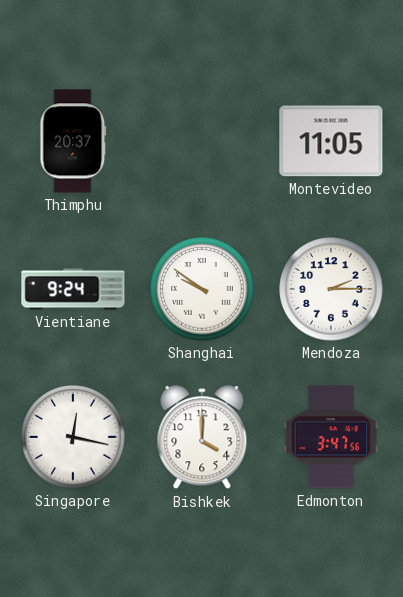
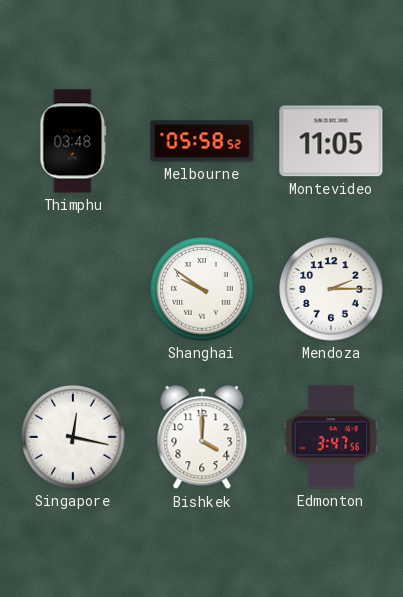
Thimphu: 20:37 -> 03:48
Melbourne: none -> 05:58
Vientiane: 9:24 -> none
